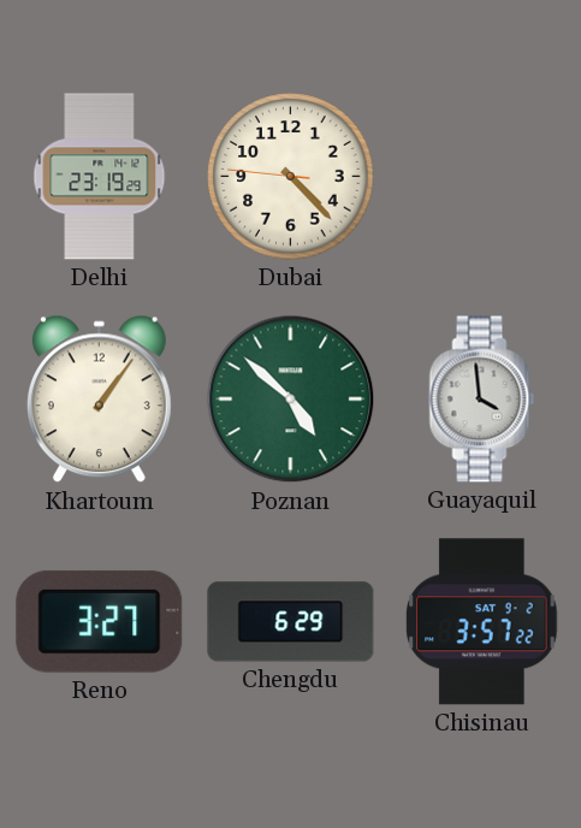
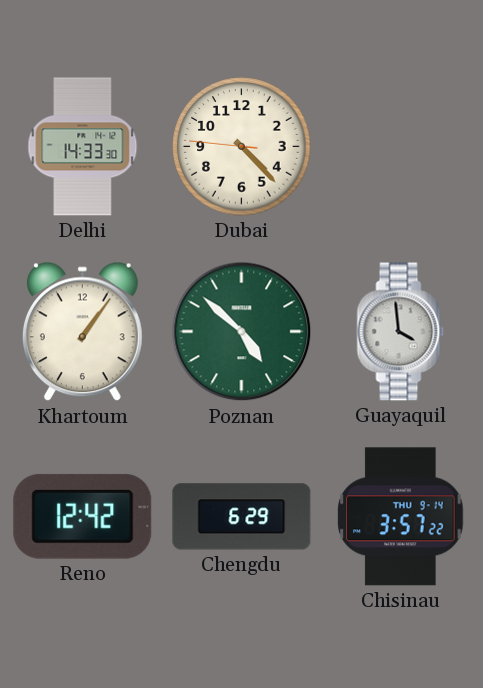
Delhi: 23:19 -> 14:33
Reno: 3:27 -> 12:42
Chisinau date: SAT 9-2 -> THU 9-14
